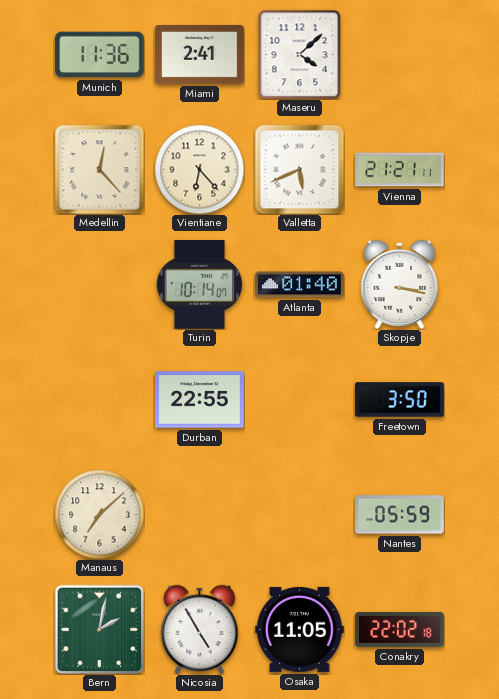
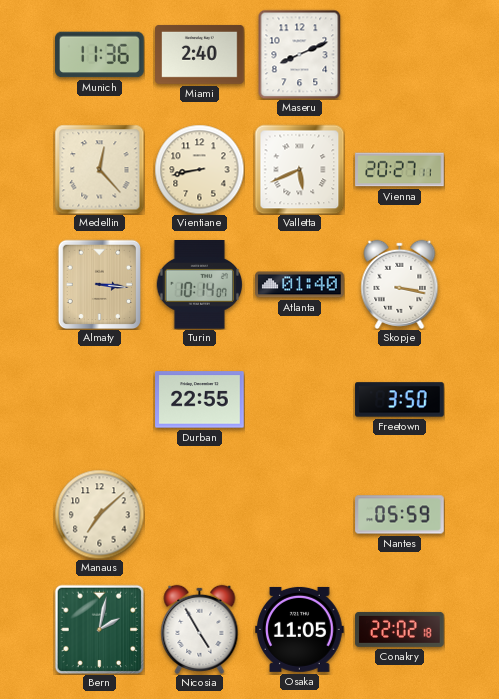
Miami: 2:41 -> 2:40
Maseru: 4:08 -> 8:11
Vientiane: 6:23 -> 8:43
Vienna: 21:21 -> 20:27
Almaty: none -> 3:16
